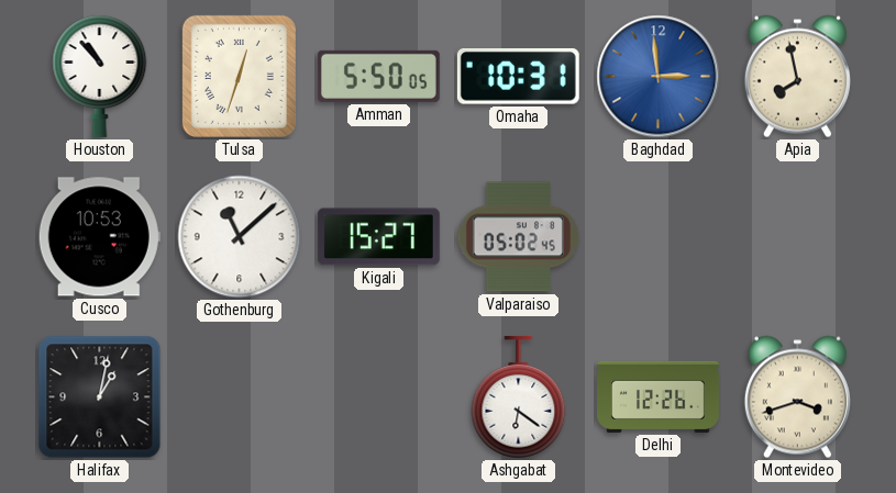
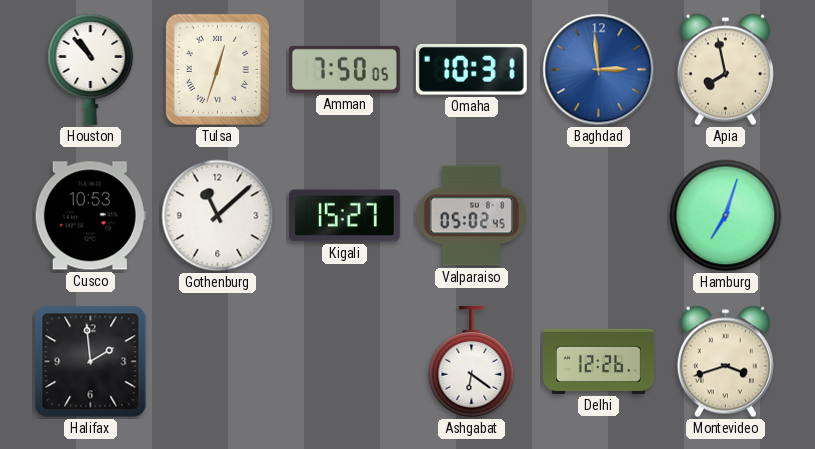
Amman: 5:50 -> 7:50
Hamburg: none -> 7:03
Halifax: 1:02 -> 1:59
